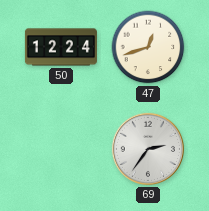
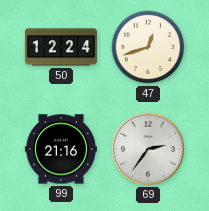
99: none -> 21:16
